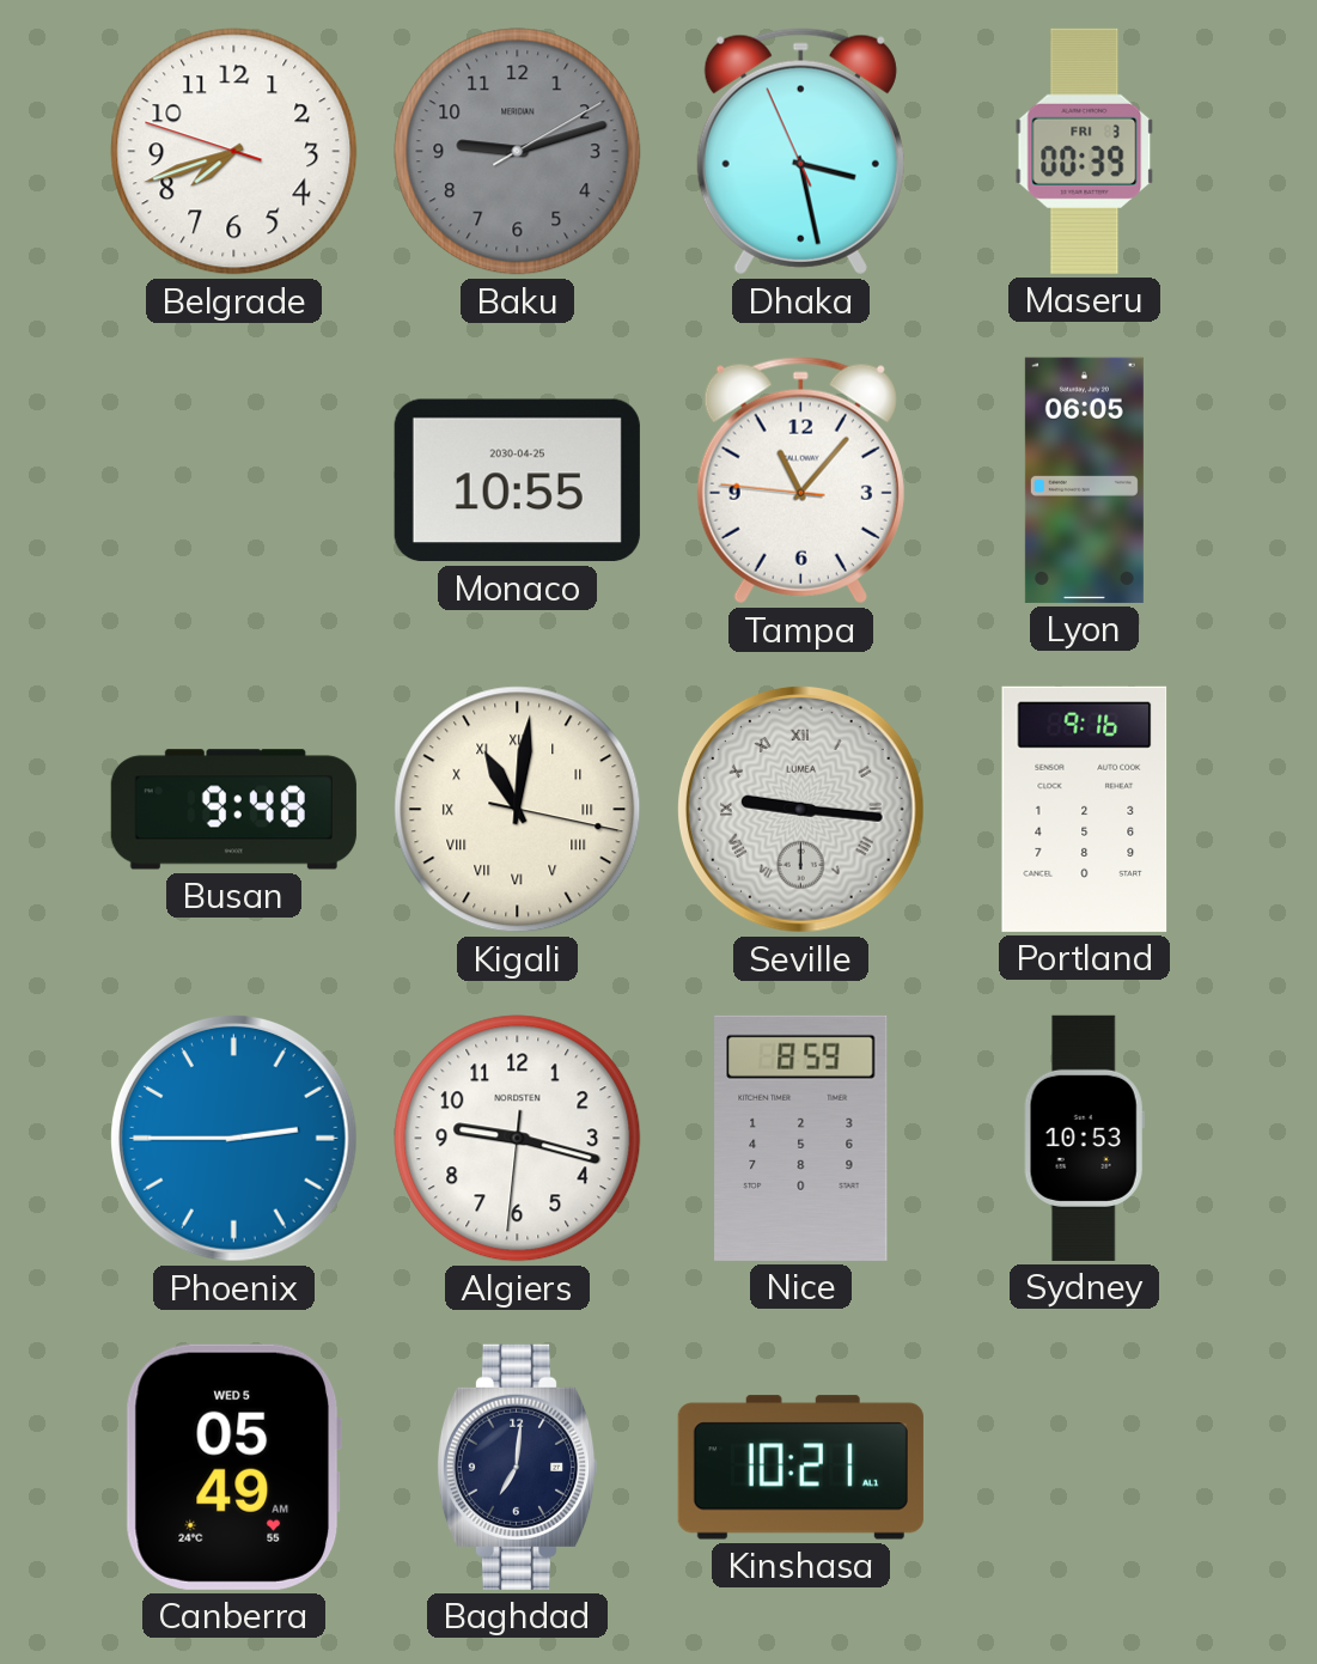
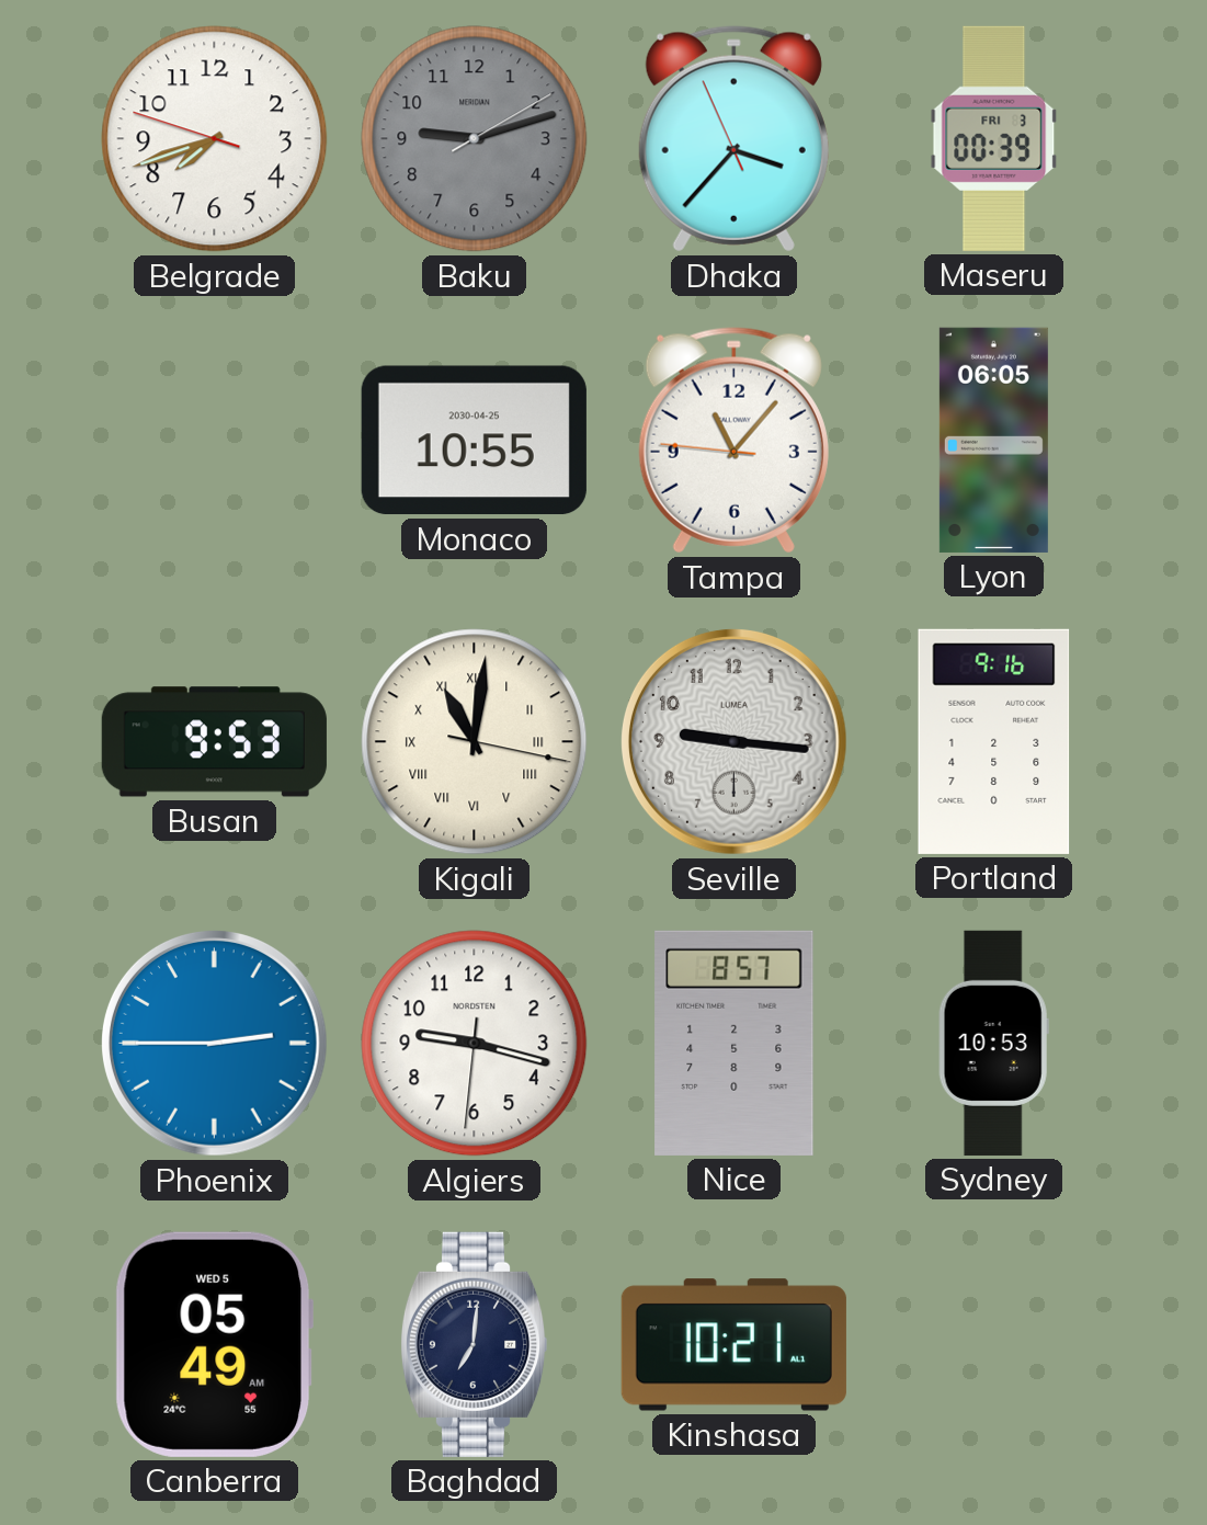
Dhaka: 3:27 -> 3:36
Busan: 9:48 -> 9:53
Seville numerals: Roman -> Arabic
Nice: 8:59 -> 8:57
